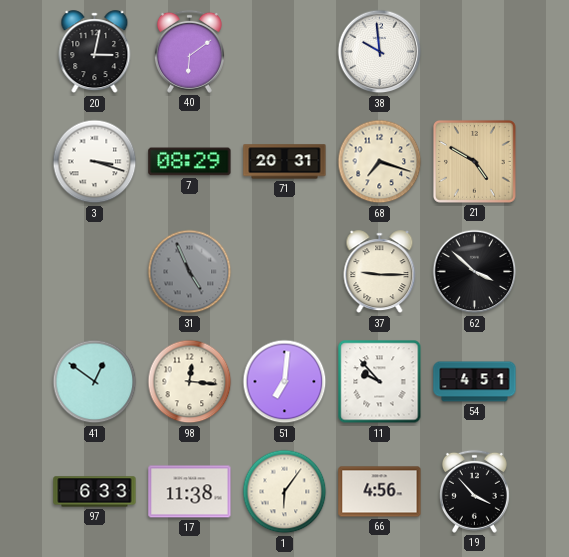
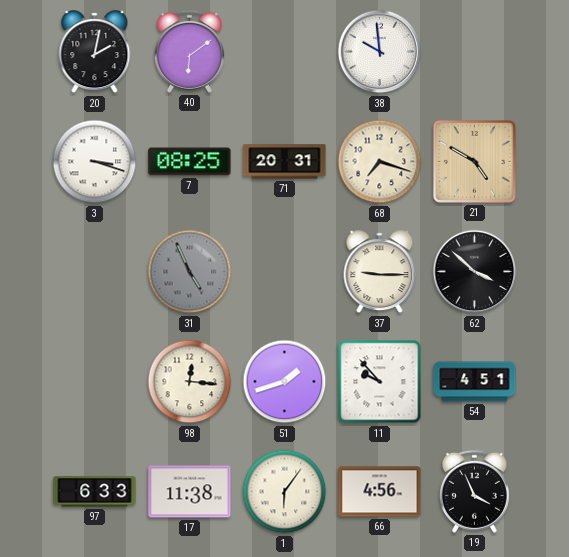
20: 3:02 -> 2:02
7: 08:29 -> 08:25
41: 12:51 -> none
51: 7:01 -> 1:42
19: 3:53 -> 3:56
